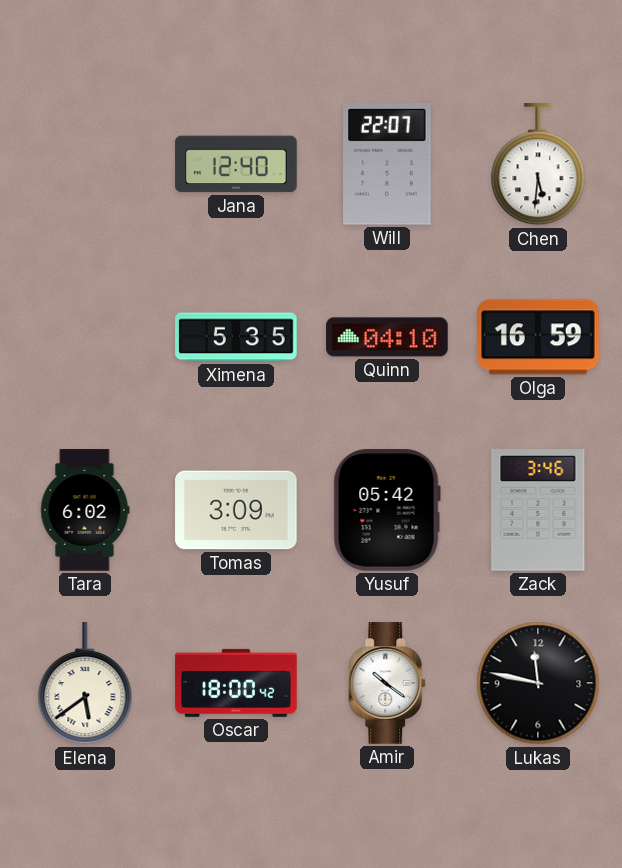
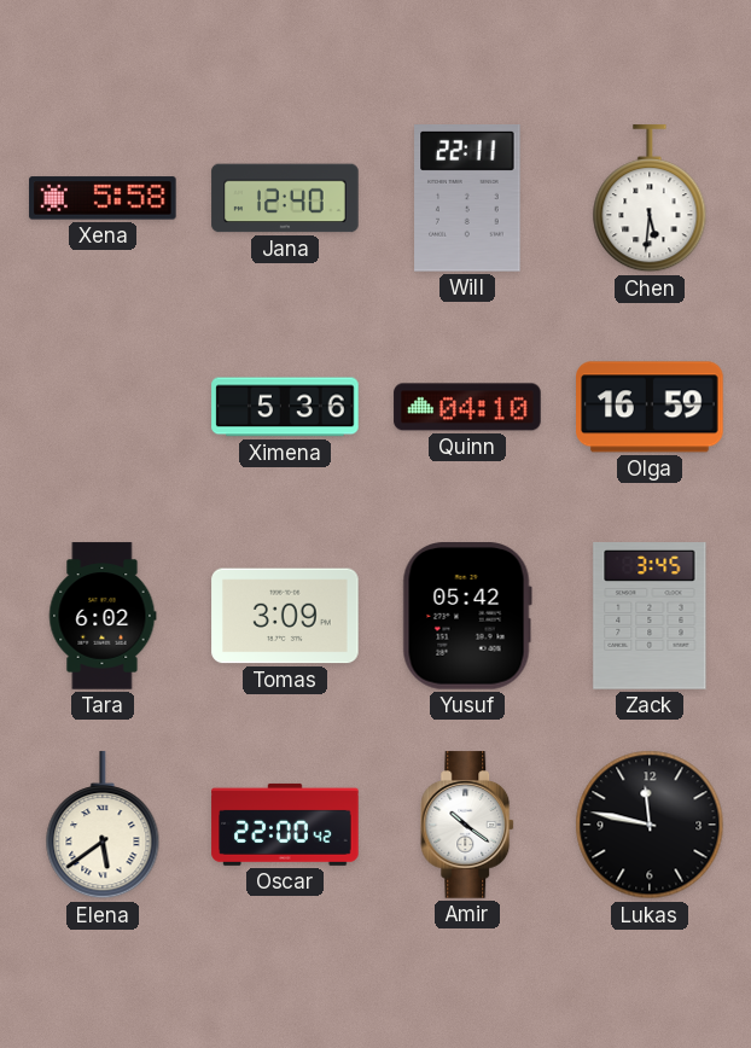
Xena: none -> 5:58
Will: 22:07 -> 22:11
Ximena: 5:35 -> 5:36
Zack: 3:46 -> 3:45
Oscar: 18:00 -> 22:00
